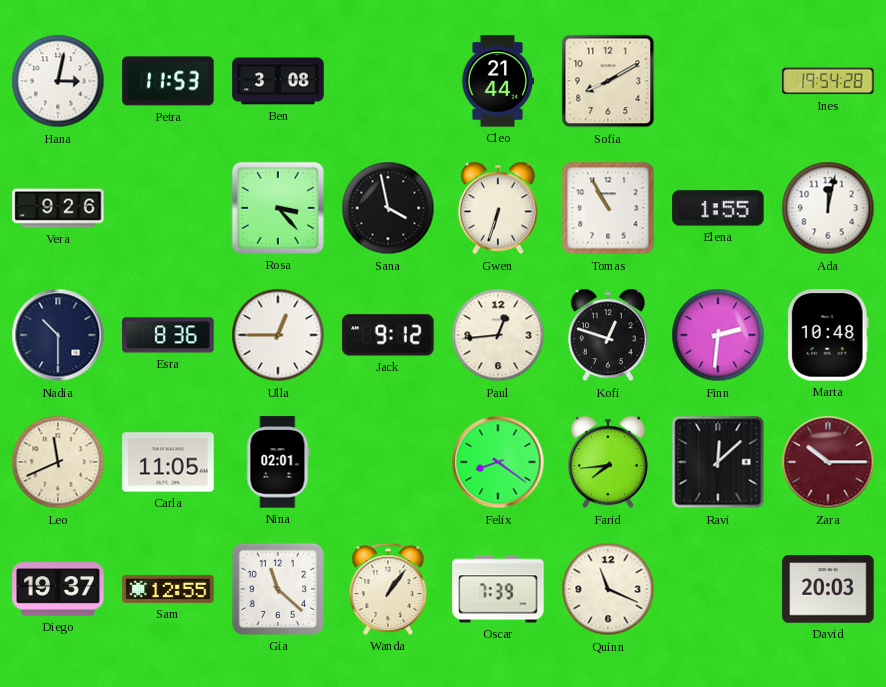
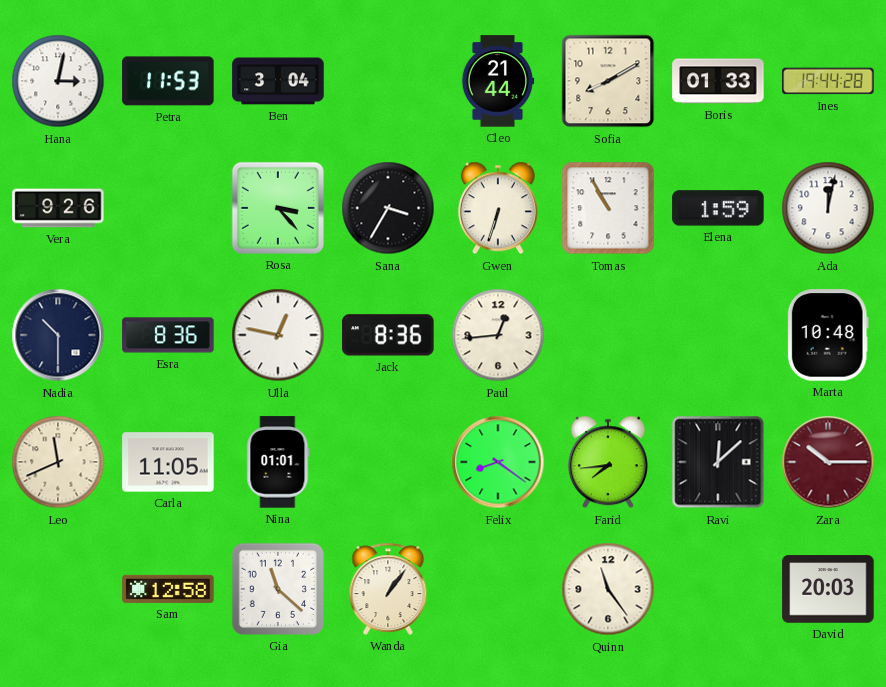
Ben: 3:08 -> 3:04
Boris: none -> 01:33
Ines: 19:54 -> 19:44
Sana: 3:58 -> 3:35
Elena: 1:55 -> 1:59
Ulla: 12:45 -> 12:47
Jack: 9:12 -> 8:36
Kofi: 12:48 -> none
Finn: 2:31 -> none
Nina: 02:01 -> 01:01
Diego: 19:37 -> none
Sam: 12:55 -> 12:58
Oscar: 7:39 -> none
Quinn: 11:19 -> 11:24
